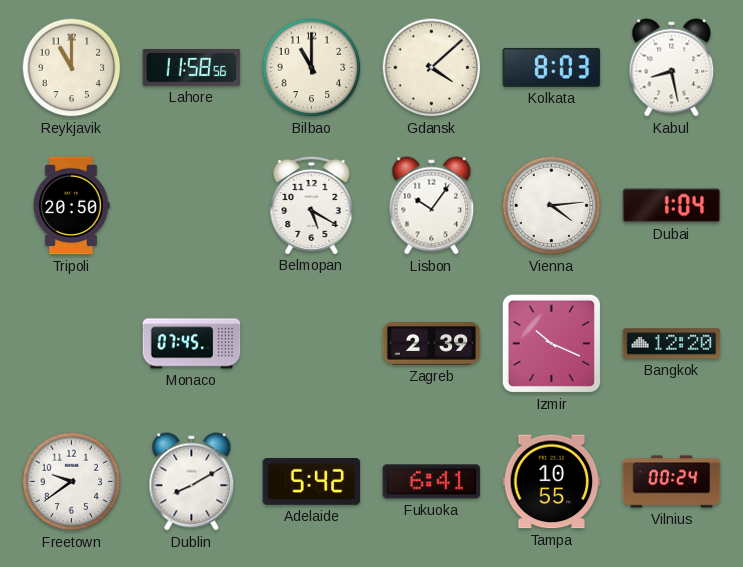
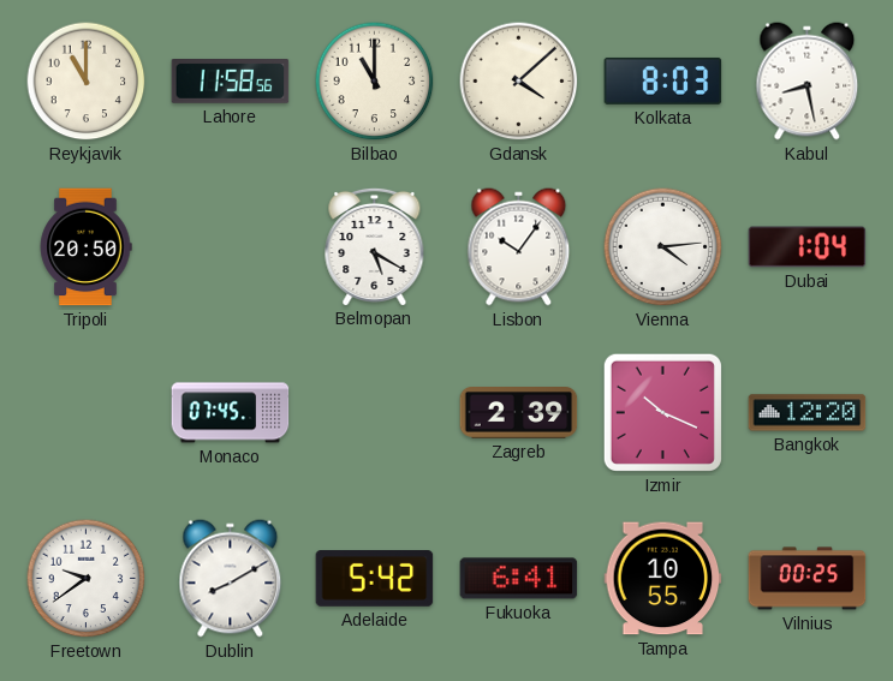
Vilnius: 00:24 -> 00:25
